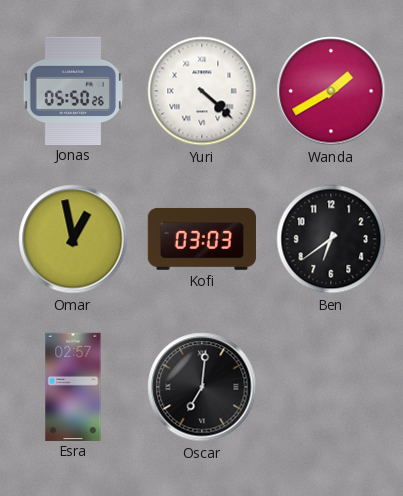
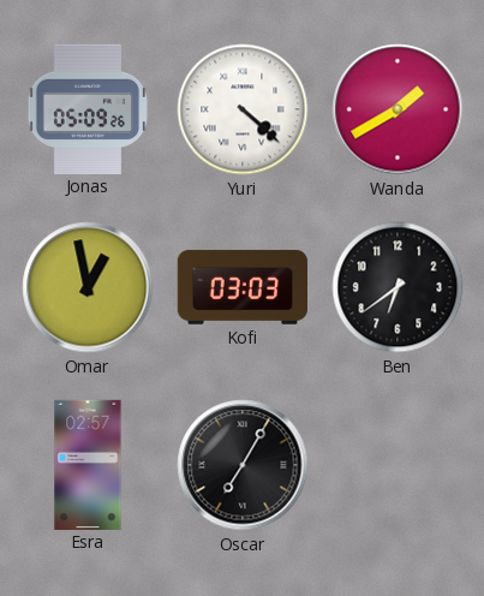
Jonas: 05:50 -> 05:09
Oscar: 7:01 -> 7:05
